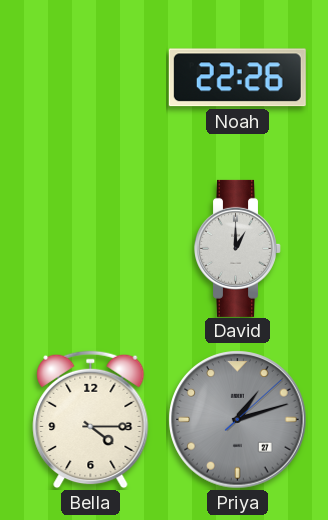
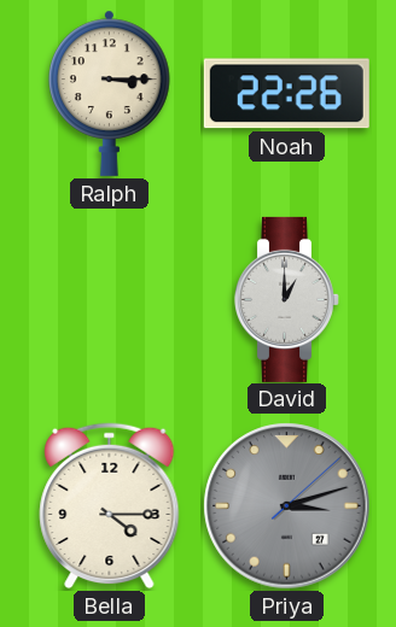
Ralph: none -> 3:15
Priya: 1:12 -> 3:12
